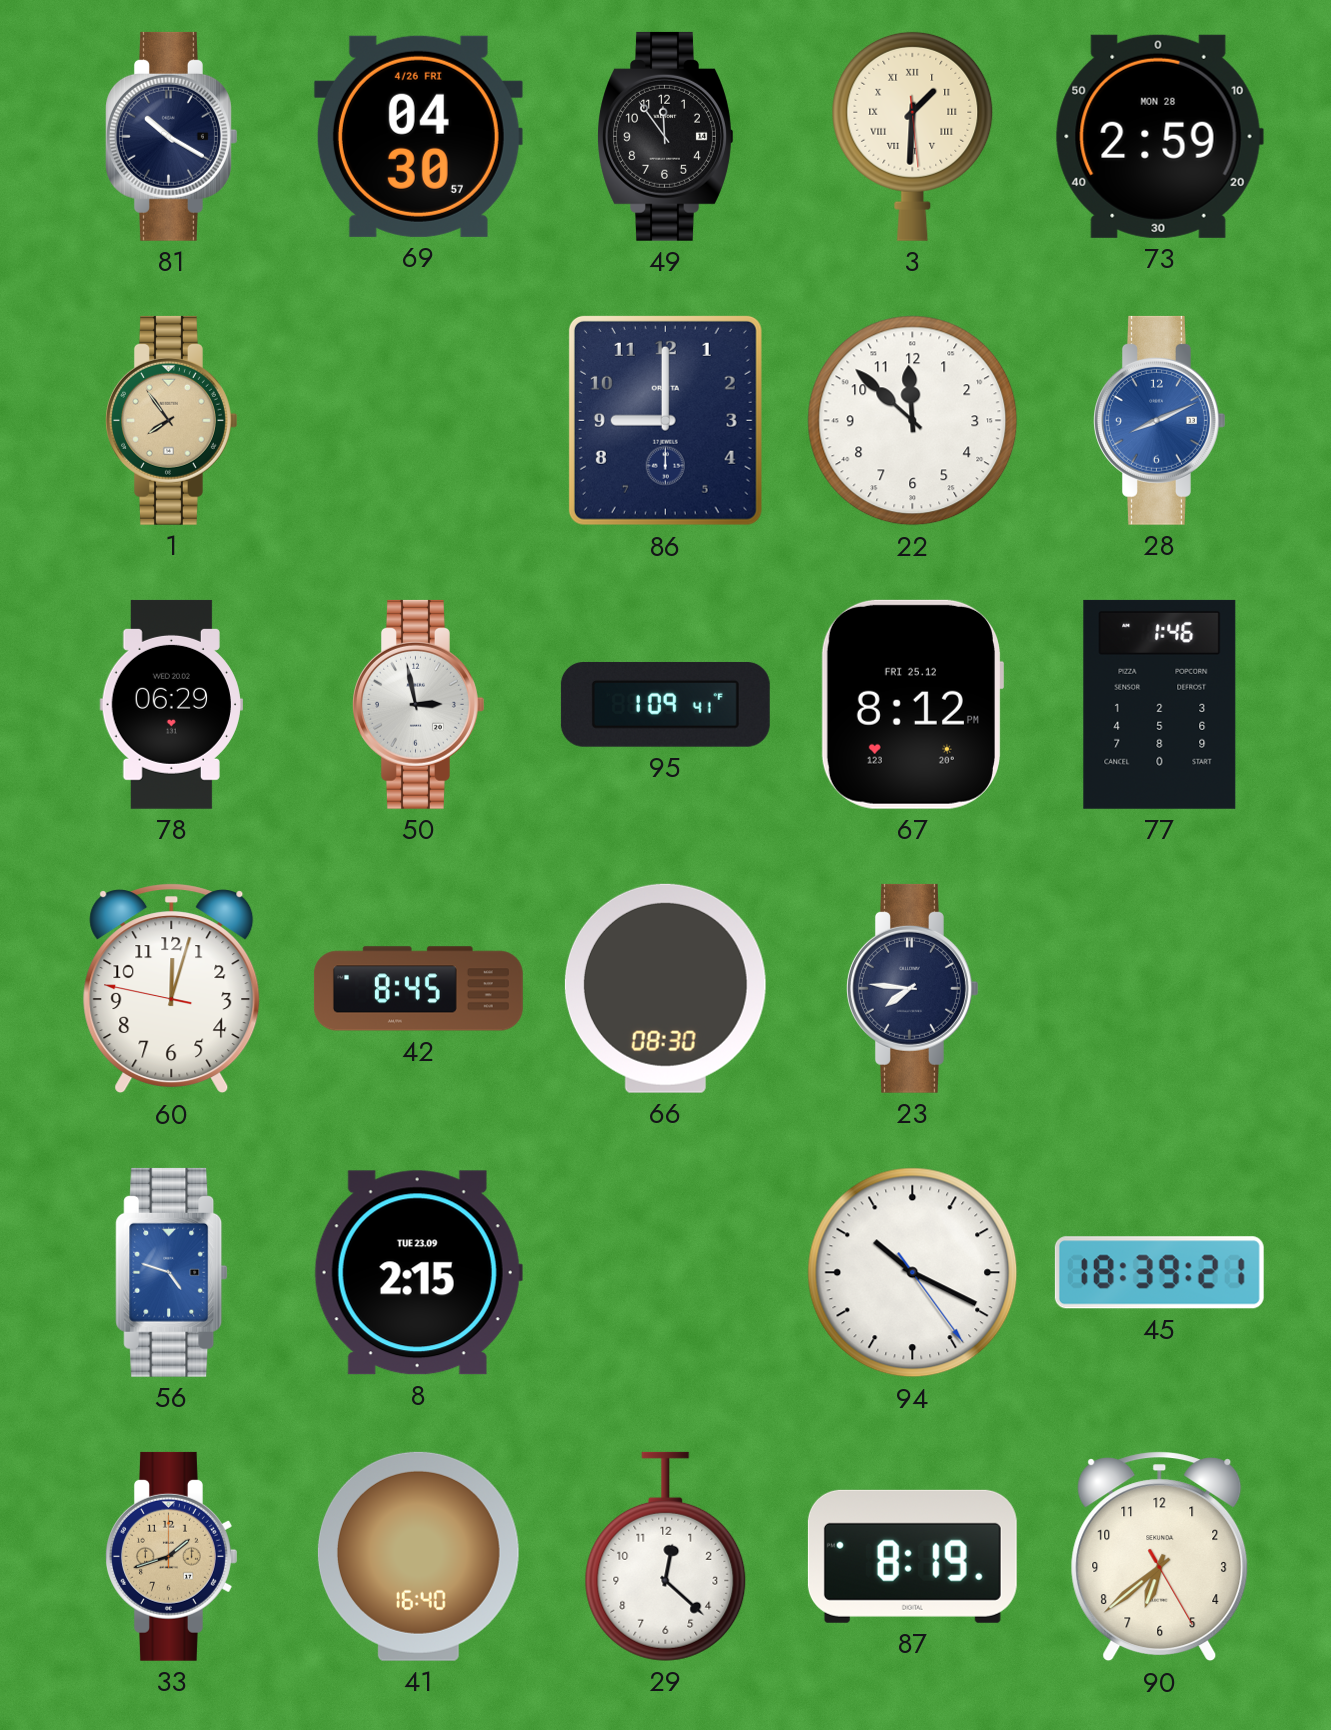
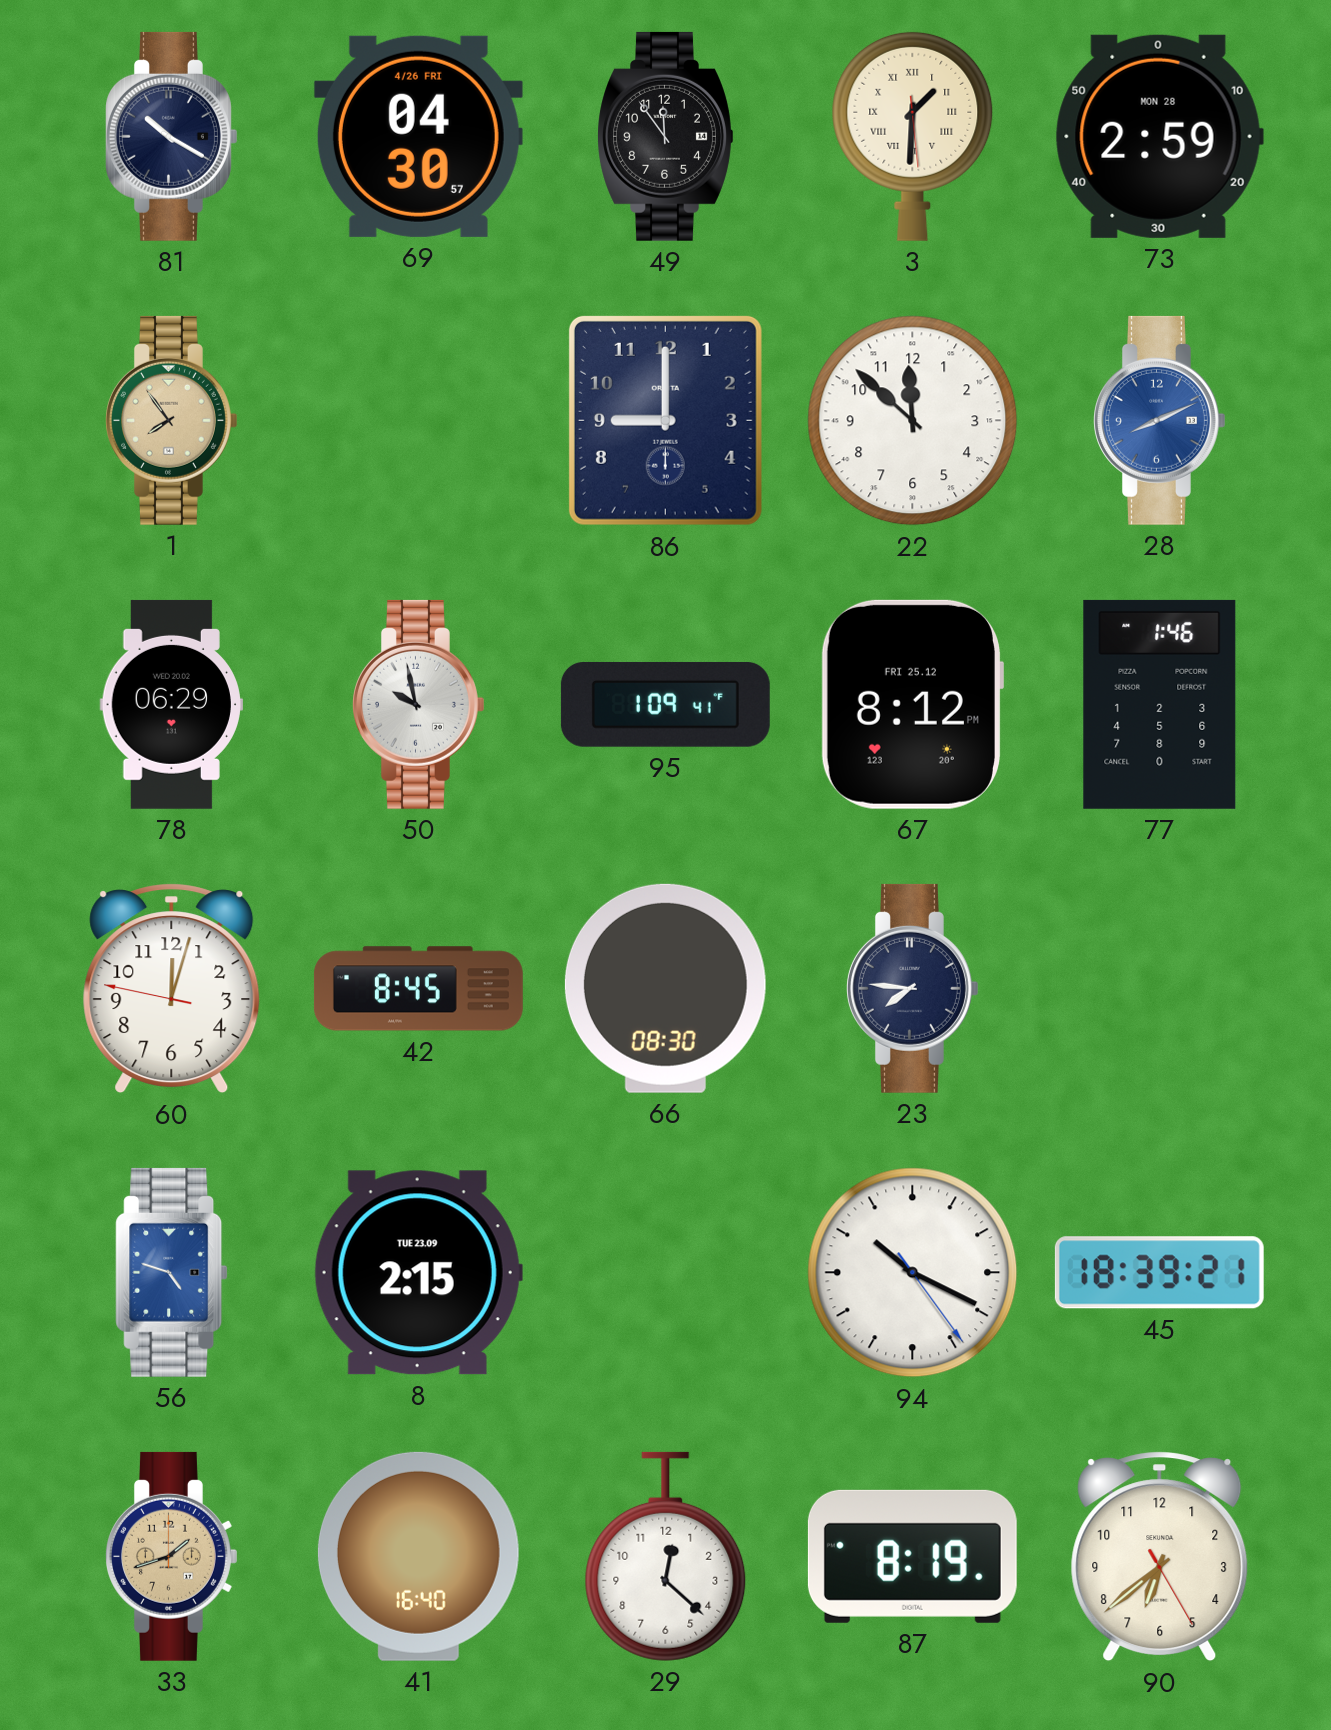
50: 2:58 -> 9:58
